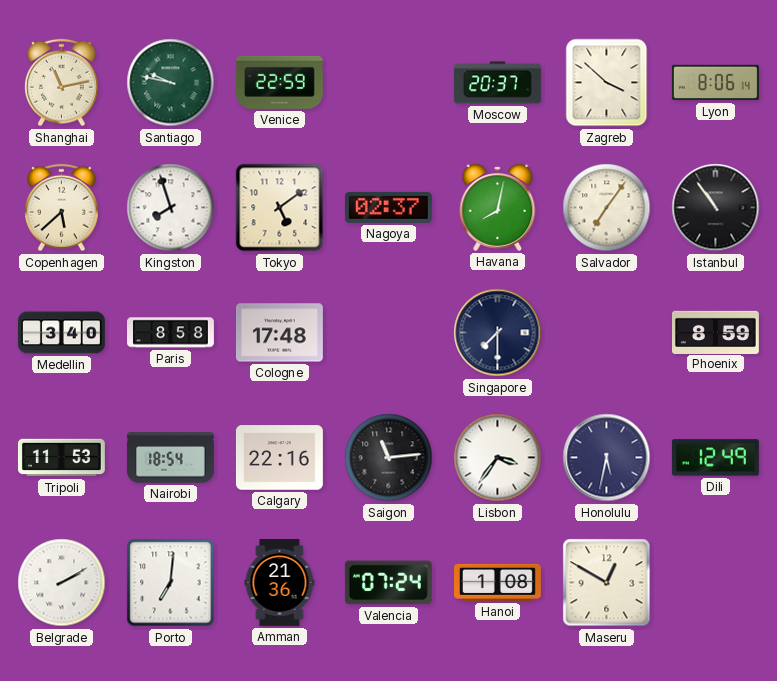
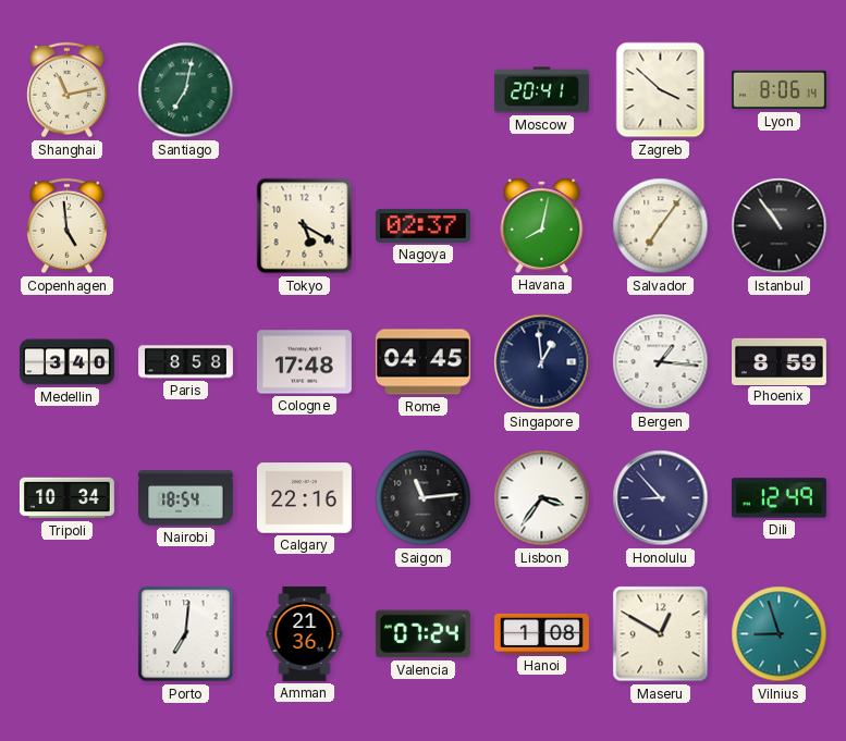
Santiago: 9:47 -> 7:02
Venice: 22:59 -> none
Moscow: 20:37 -> 20:41
Copenhagen: 5:38 -> 4:59
Kingston: 7:57 -> none
Tokyo: 5:09 -> 5:20
Rome: none -> 04:45
Singapore: 7:30 -> 12:59
Bergen: none -> 1:16
Tripoli: 11:53 -> 10:34
Honolulu: 5:32 -> 8:53
Belgrade: 2:10 -> none
Vilnius: none -> 8:57
